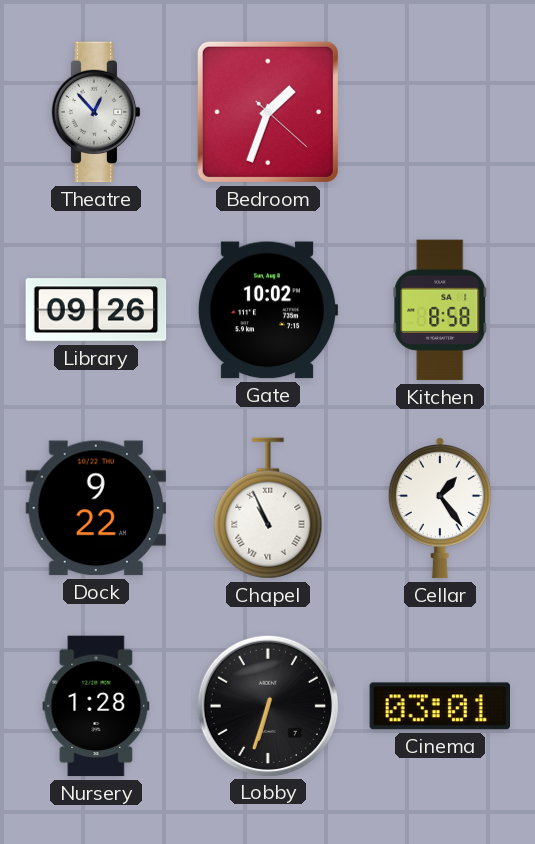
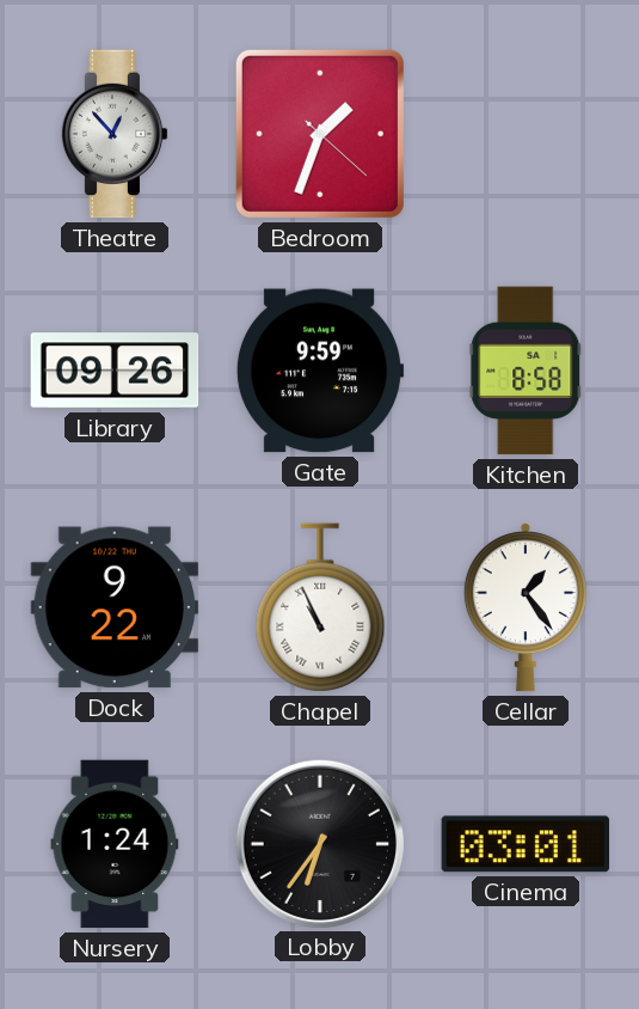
Gate: 10:02 -> 9:59
Nursery: 1:28 -> 1:24
Lobby: 6:33 -> 6:36
